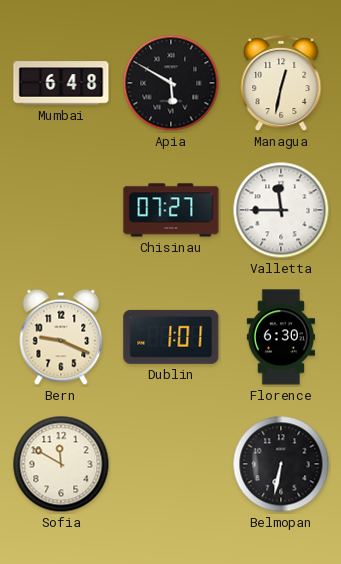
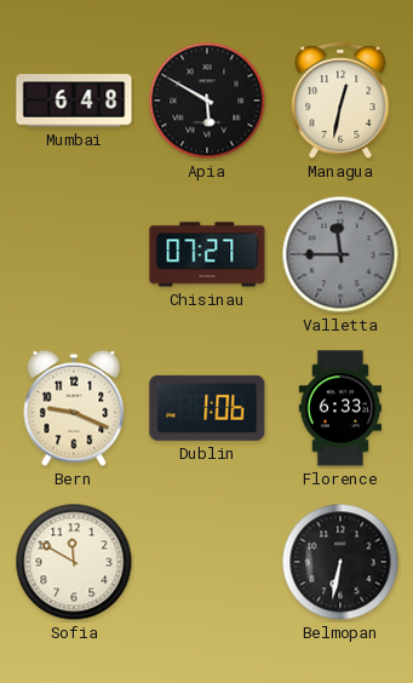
Valletta dial: white -> grey
Dublin: 1:01 -> 1:06
Florence: 6:30 -> 6:33
